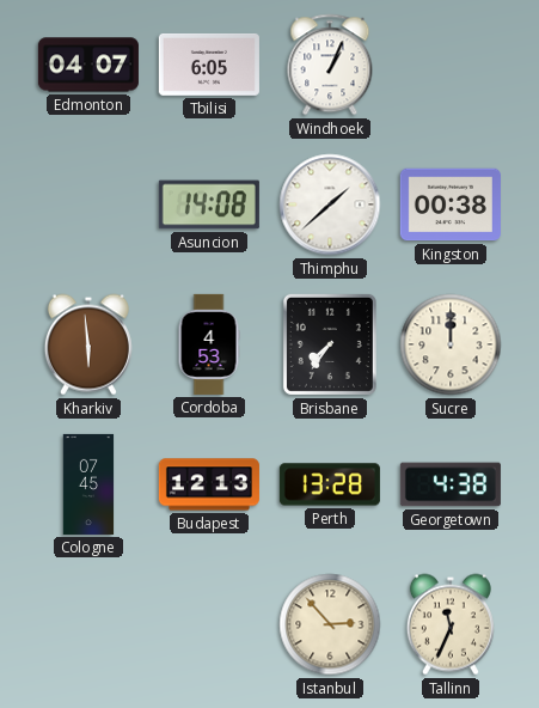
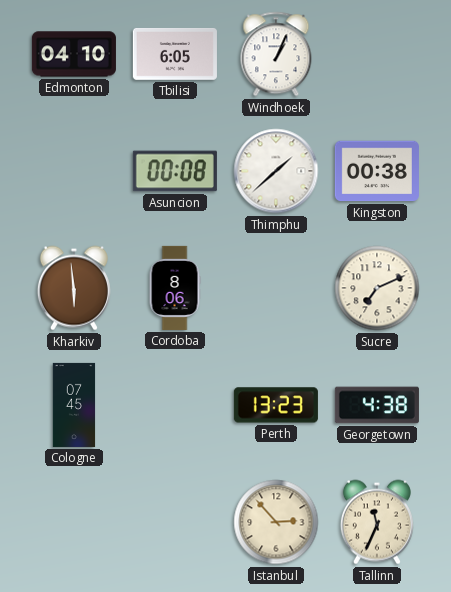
Edmonton: 04:07 -> 04:10
Asuncion: 14:08 -> 00:08
Cordoba: 4:53 -> 8:06
Brisbane: 7:36 -> none
Sucre: 12:00 -> 7:11
Budapest: 12:13 -> none
Perth: 13:28 -> 13:23
